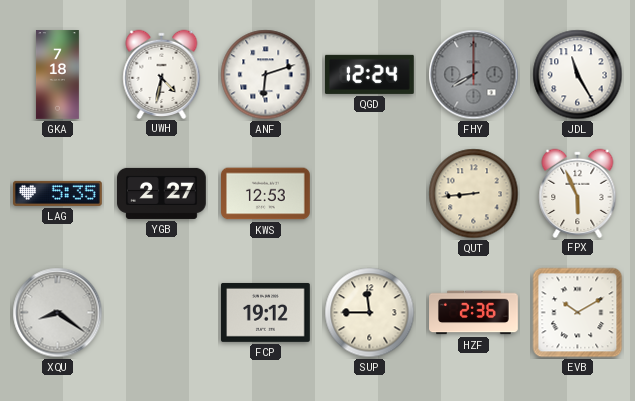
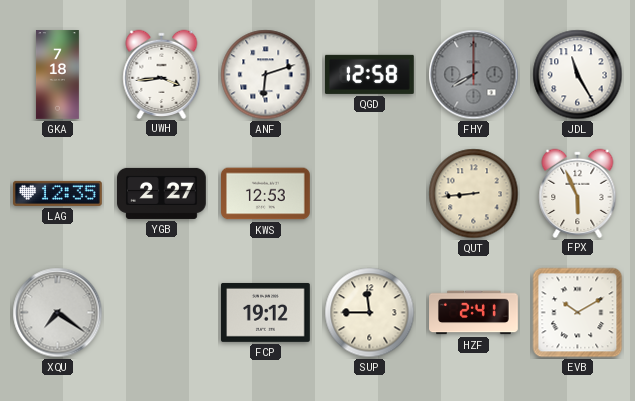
UWH: 4:32 -> 3:44
QGD: 12:24 -> 12:58
LAG: 5:35 -> 12:35
XQU: 8:21 -> 7:21
HZF: 2:36 -> 2:41
